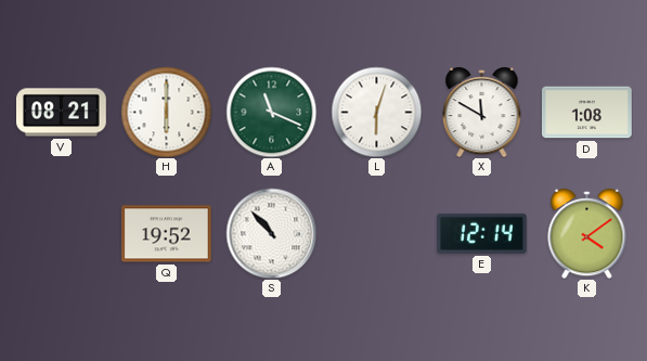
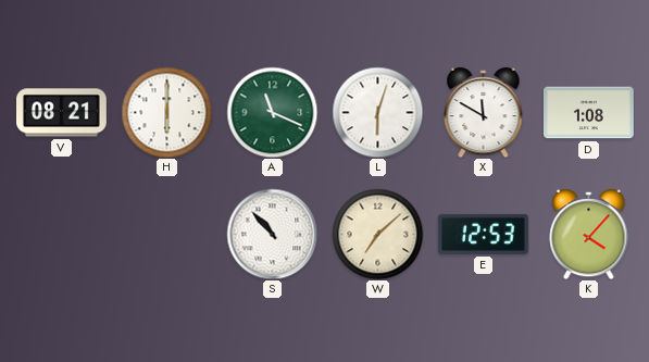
Q: 19:52 -> none
W: none -> 7:08
E: 12:14 -> 12:53
K: 4:09 -> 4:07
